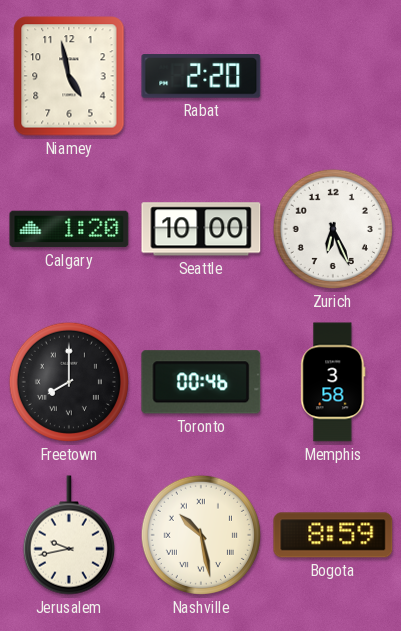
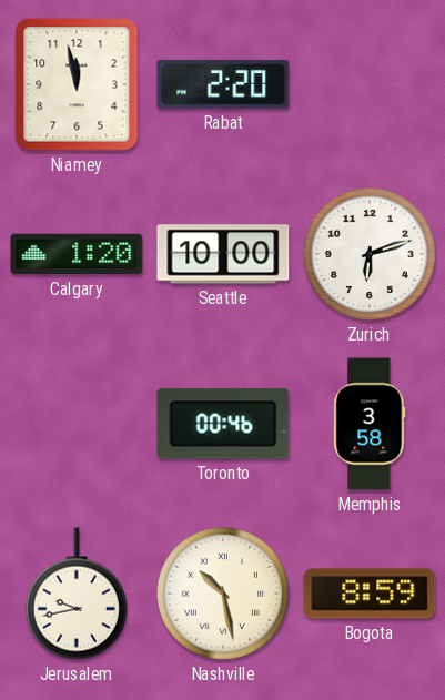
Niamey: 4:58 -> 11:58
Zurich: 6:26 -> 6:12
Freetown: 8:00 -> none
